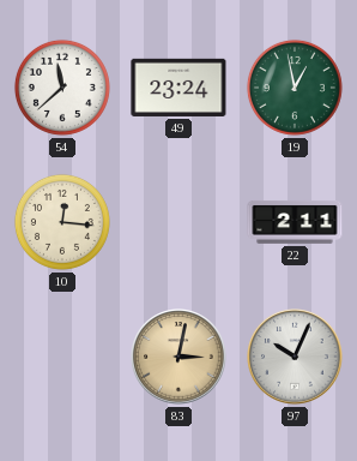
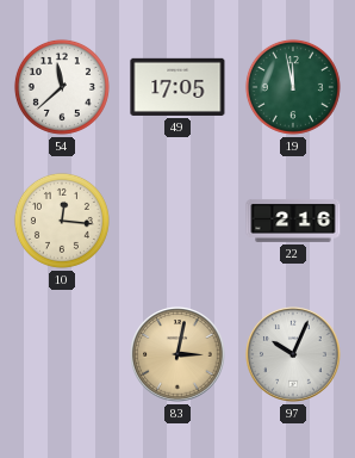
49: 23:24 -> 17:05
19: 12:58 -> 11:58
22: 2:11 -> 2:16
